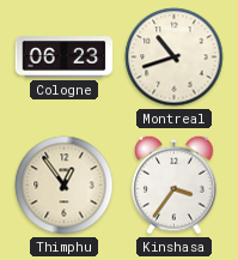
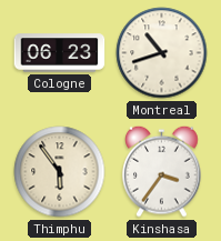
Thimphu: 12:54 -> 5:54
